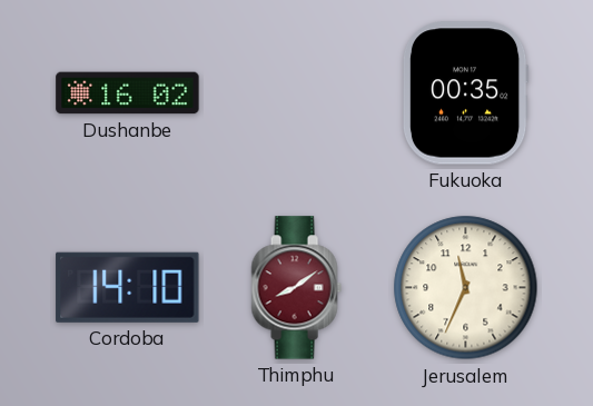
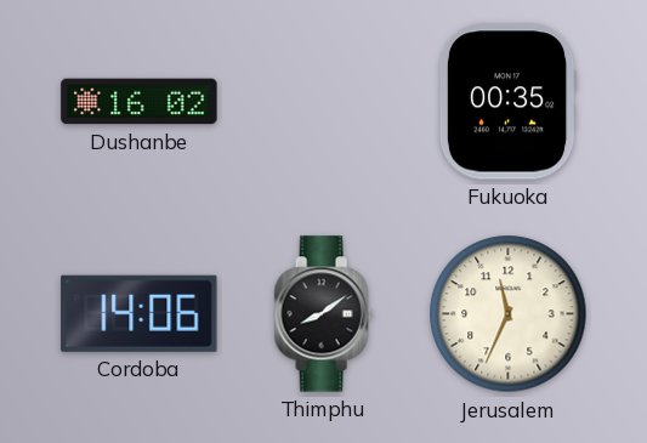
Cordoba: 14:10 -> 14:06
Thimphu dial: burgundy -> black
